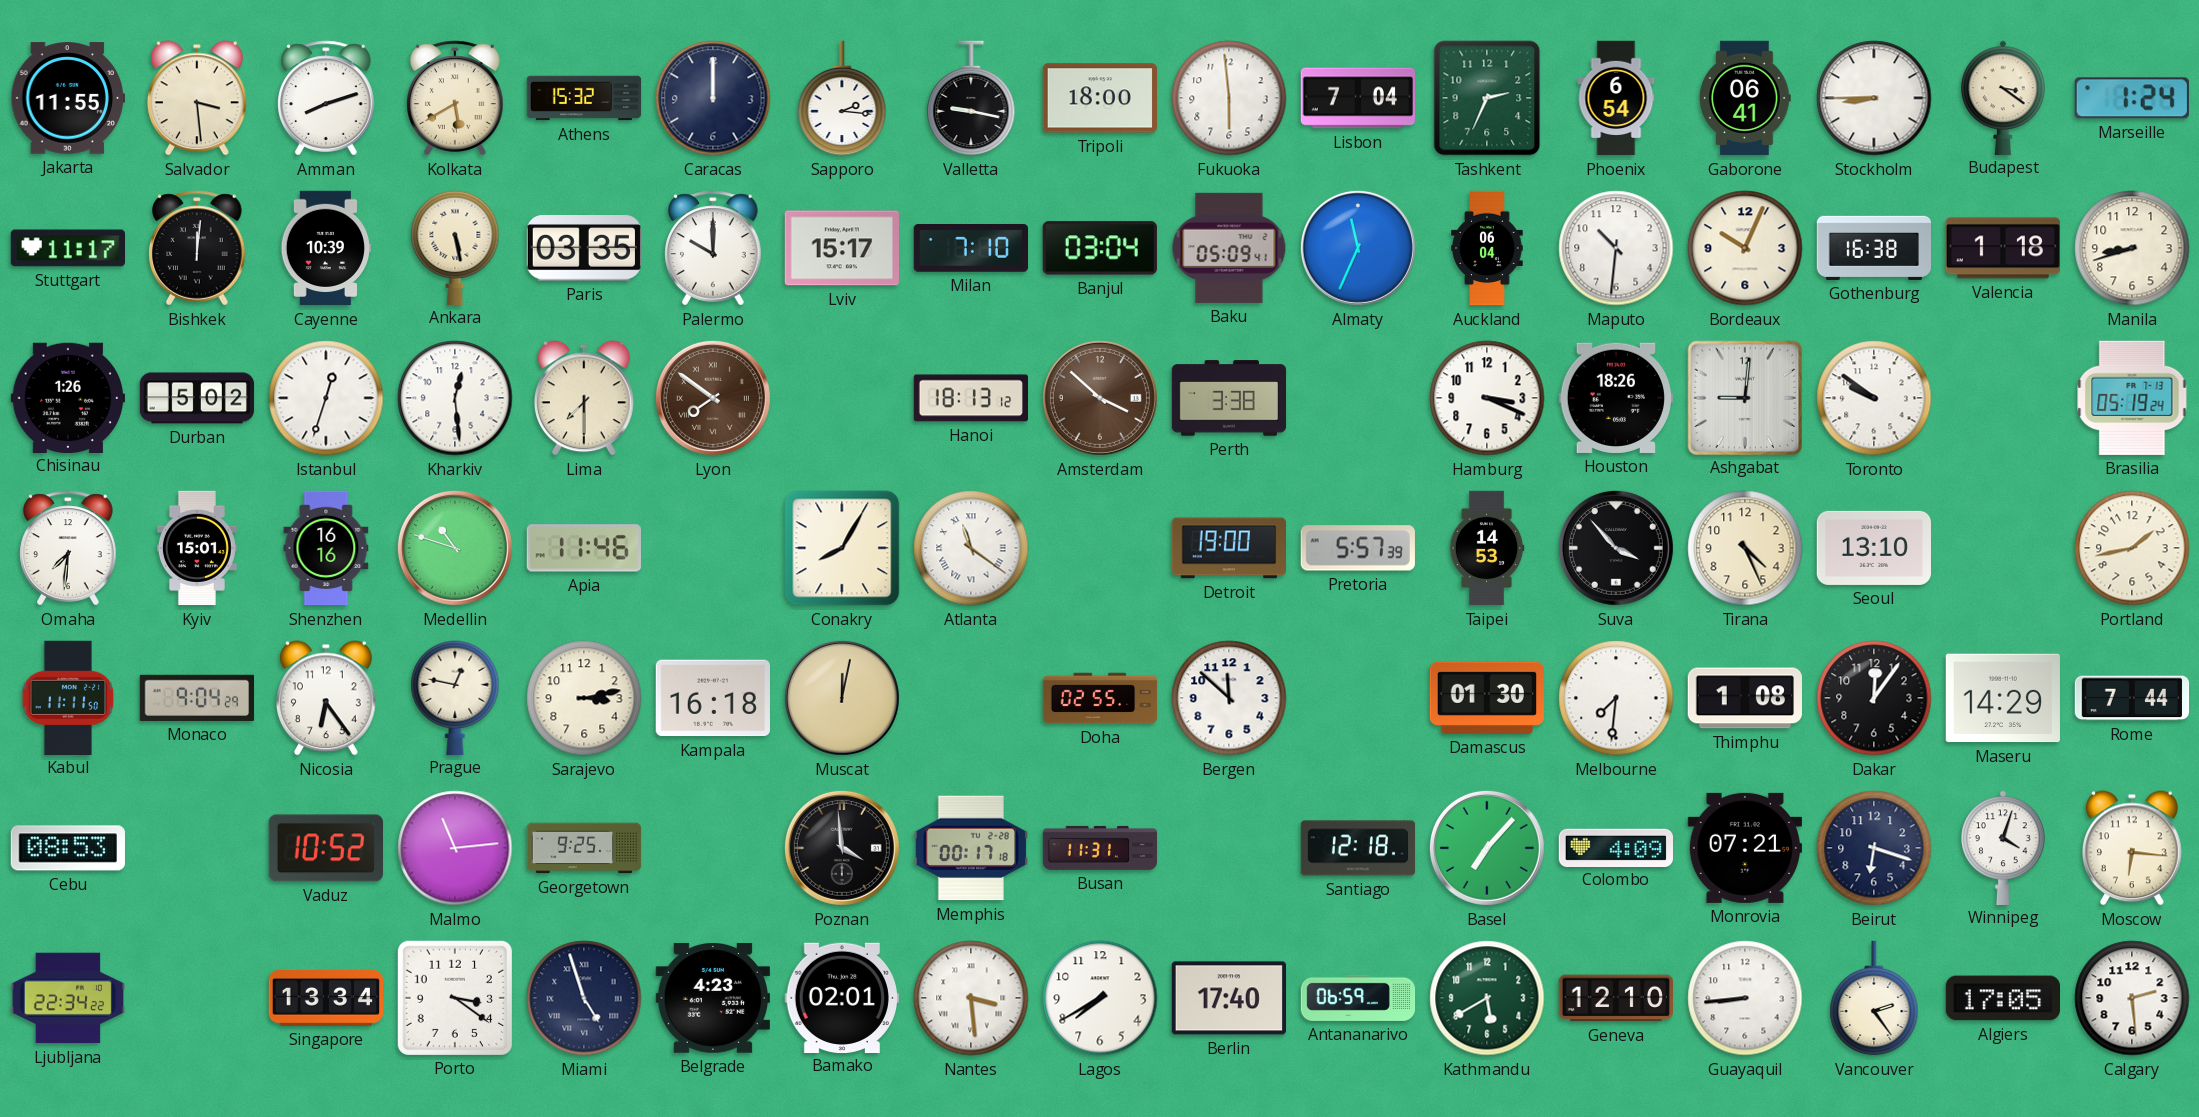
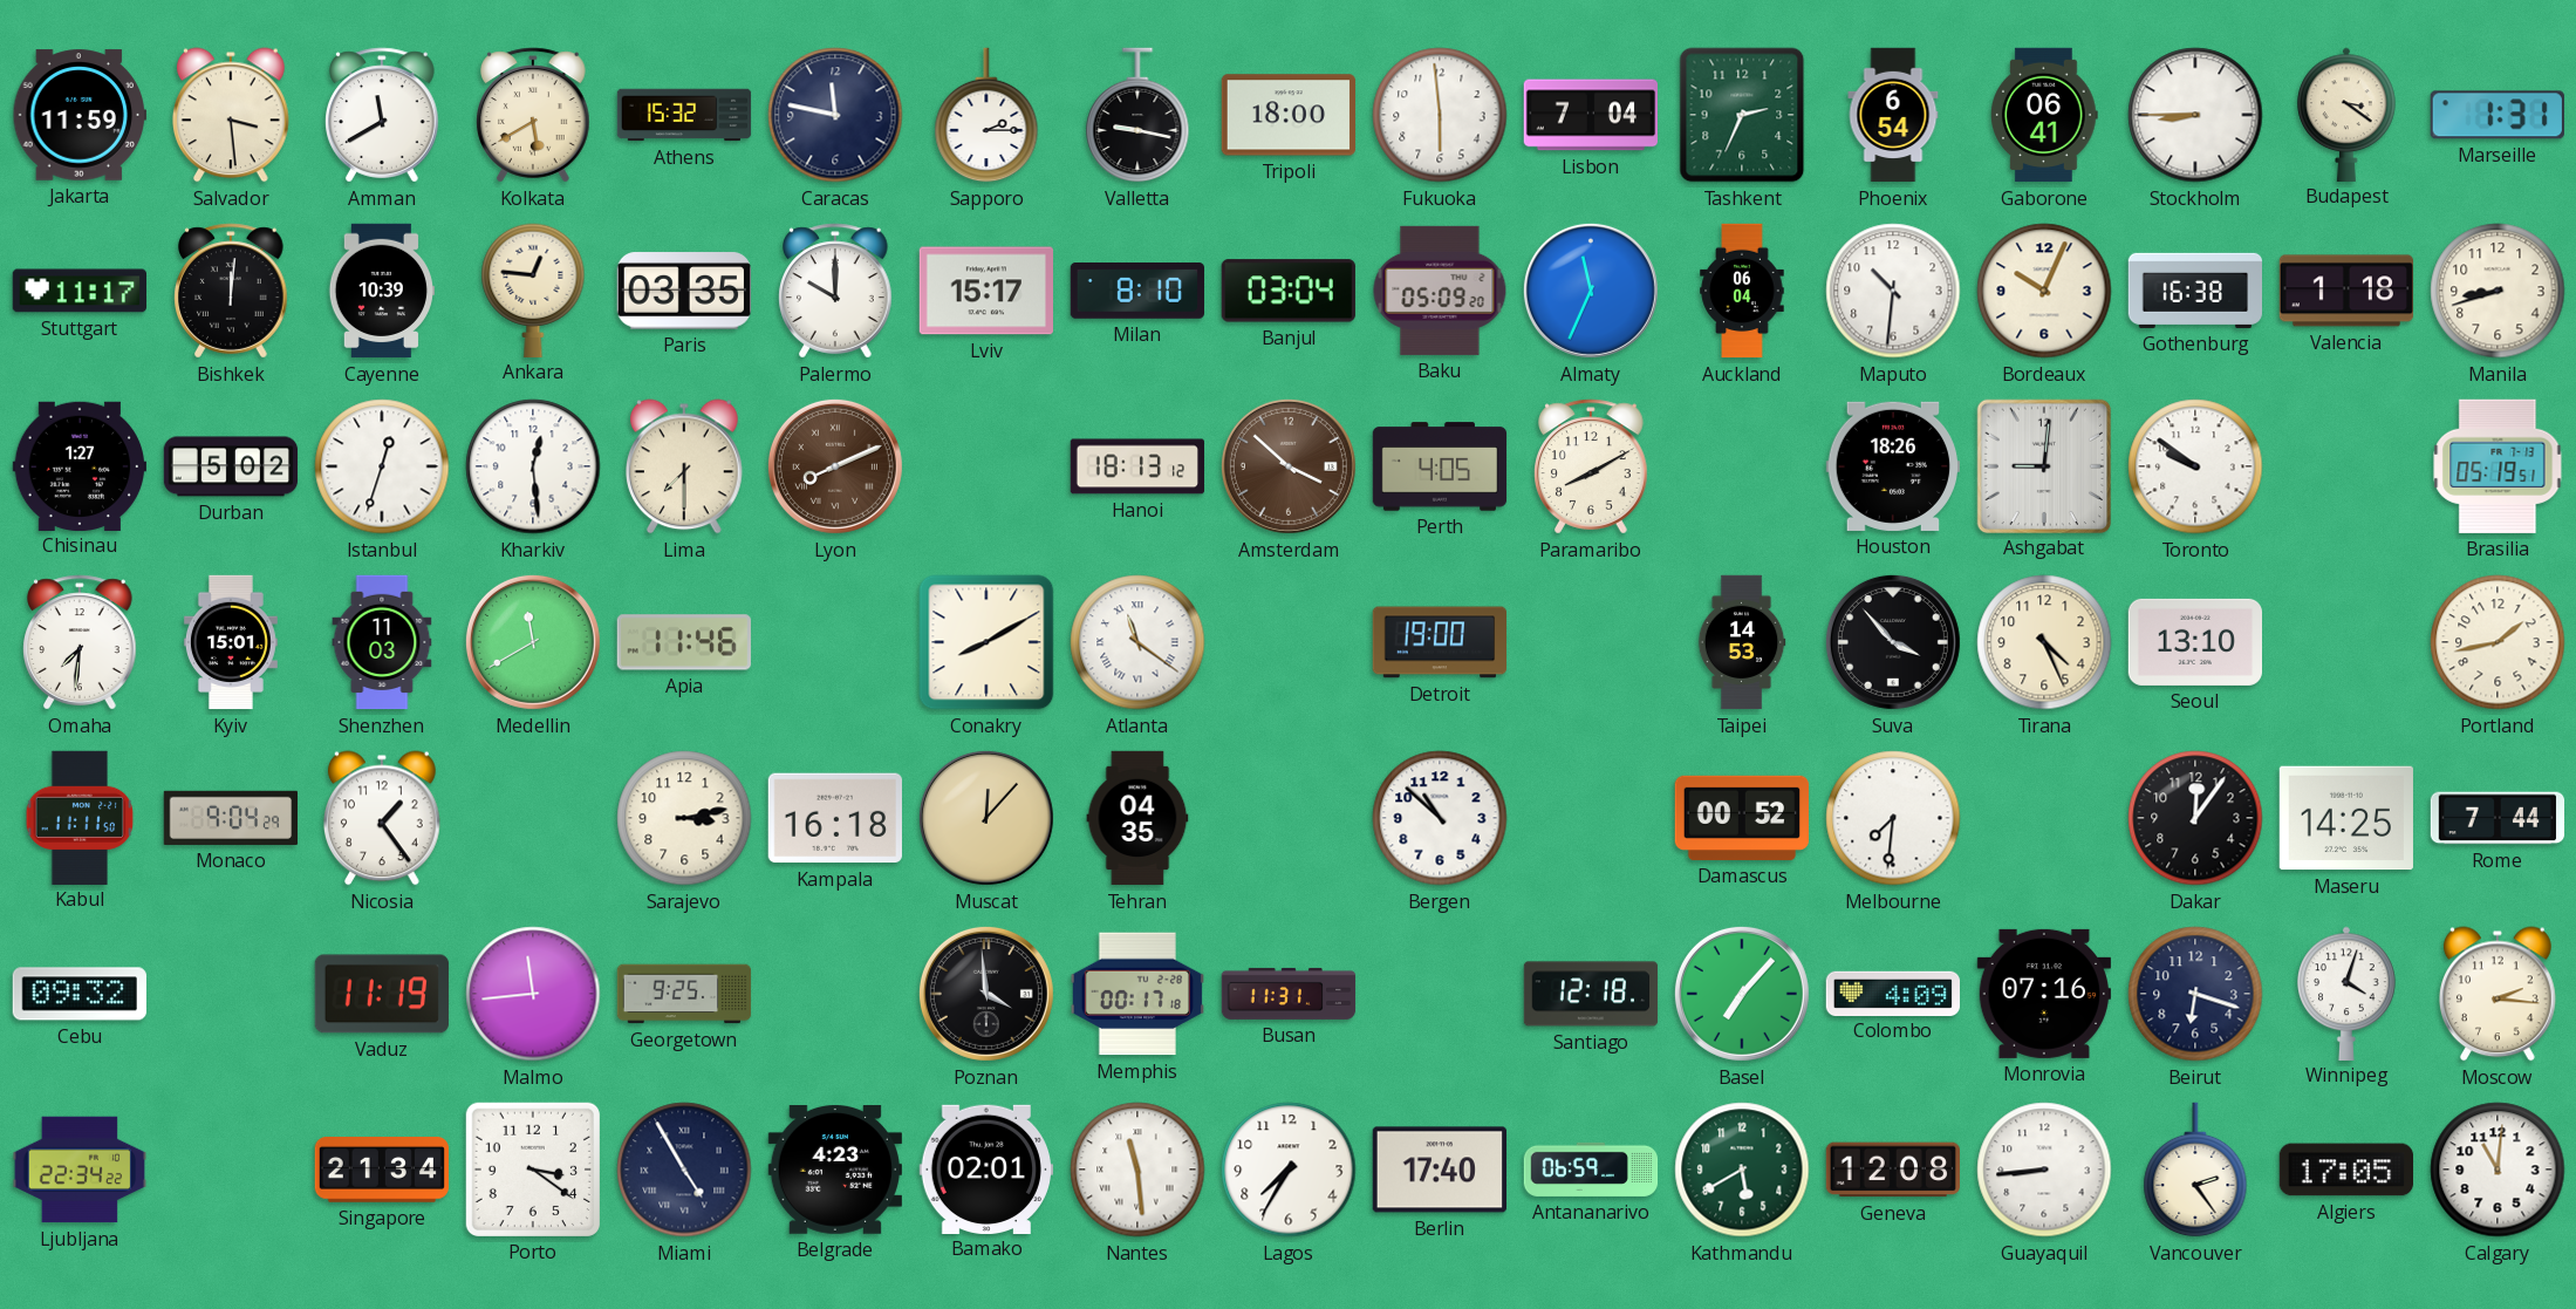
Jakarta: 11:55 -> 11:59
Amman: 8:12 -> 11:40
Caracas: 12:00 -> 11:47
Sapporo: 2:16 -> 2:15
Marseille: 1:24 -> 1:31
Ankara: 5:28 -> 12:46
Milan: 7:10 -> 8:10
Baku: 05:09:41 -> 05:09:20
Chisinau: 1:26 -> 1:27
Lyon: 7:51 -> 8:11
Perth: 3:38 -> 4:05
Paramaribo: none -> 8:10
Hamburg: 3:19 -> none
Brasilia: 05:19:24 -> 05:19:51
Shenzhen: 16:16 -> 11:03
Medellin: 10:48 -> 11:40
Conakry: 8:05 -> 8:10
Pretoria: 5:57 -> none
Nicosia: 6:24 -> 1:24
Prague: 12:47 -> none
Muscat: 12:02 -> 12:07
Tehran: none -> 04:35
Doha: 02:55 -> none
Bergen: 11:52 -> 10:52
Damascus: 01:30 -> 00:52
Thimphu: 1:08 -> none
Maseru: 14:29 -> 14:25
Cebu: 08:53 -> 09:32
Vaduz: 10:52 -> 11:19
Malmo: 11:14 -> 11:44
Monrovia: 07:21 -> 07:16
Moscow: 6:16 -> 2:16
Singapore: 13:34 -> 21:34
Miami: 4:57 -> 4:55
Nantes: 3:29 -> 11:29
Lagos: 7:40 -> 7:35
Geneva: 12:10 -> 12:08
Calgary: 2:29 -> 11:01
